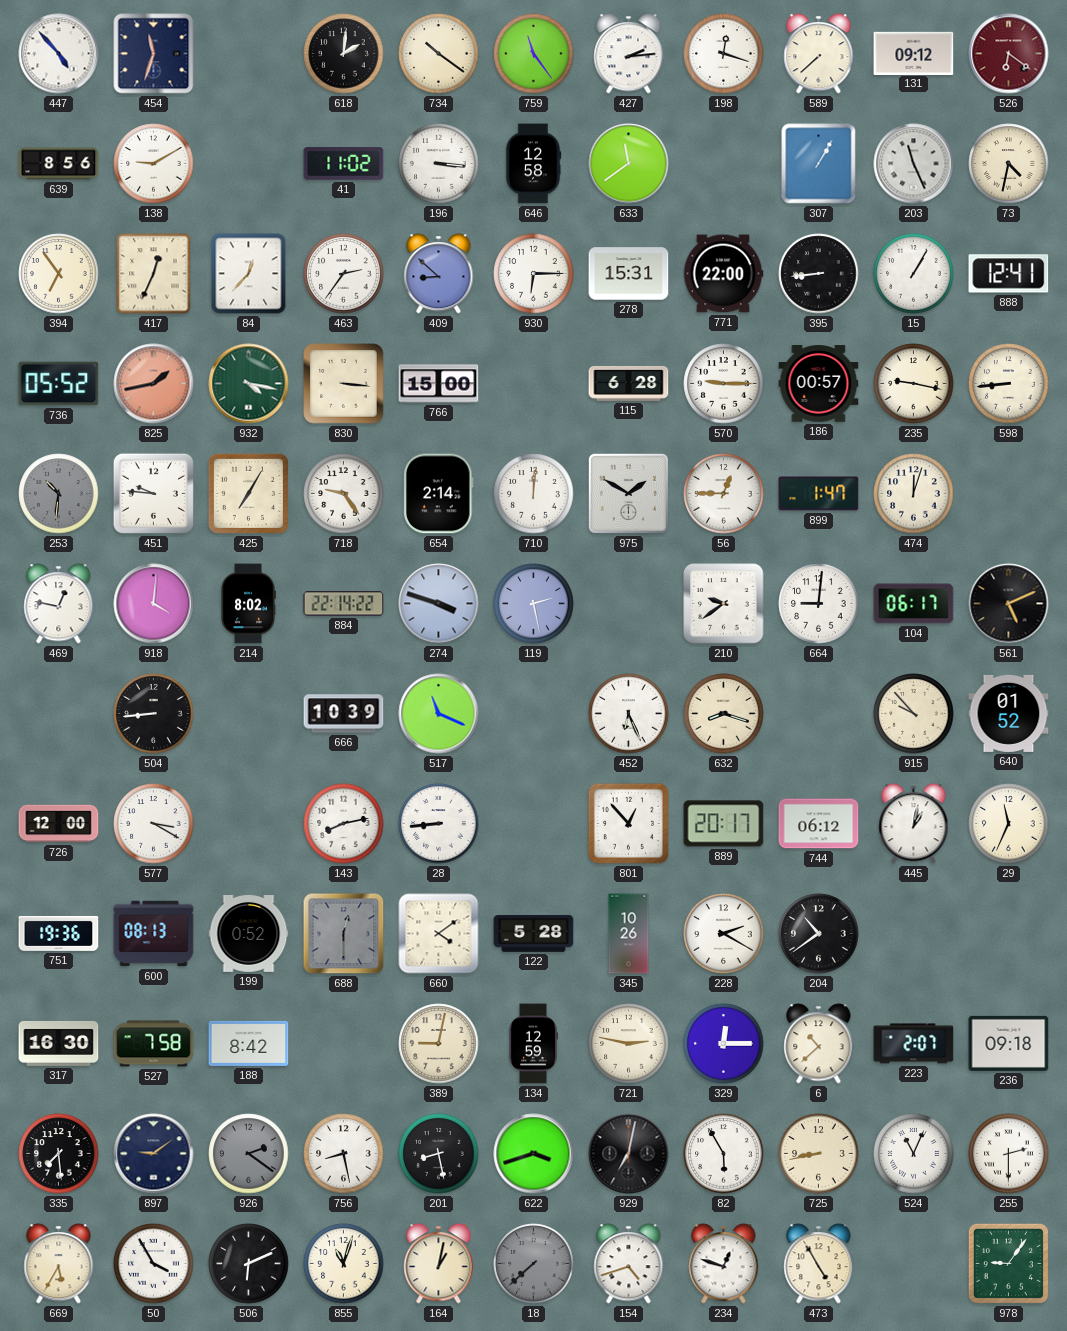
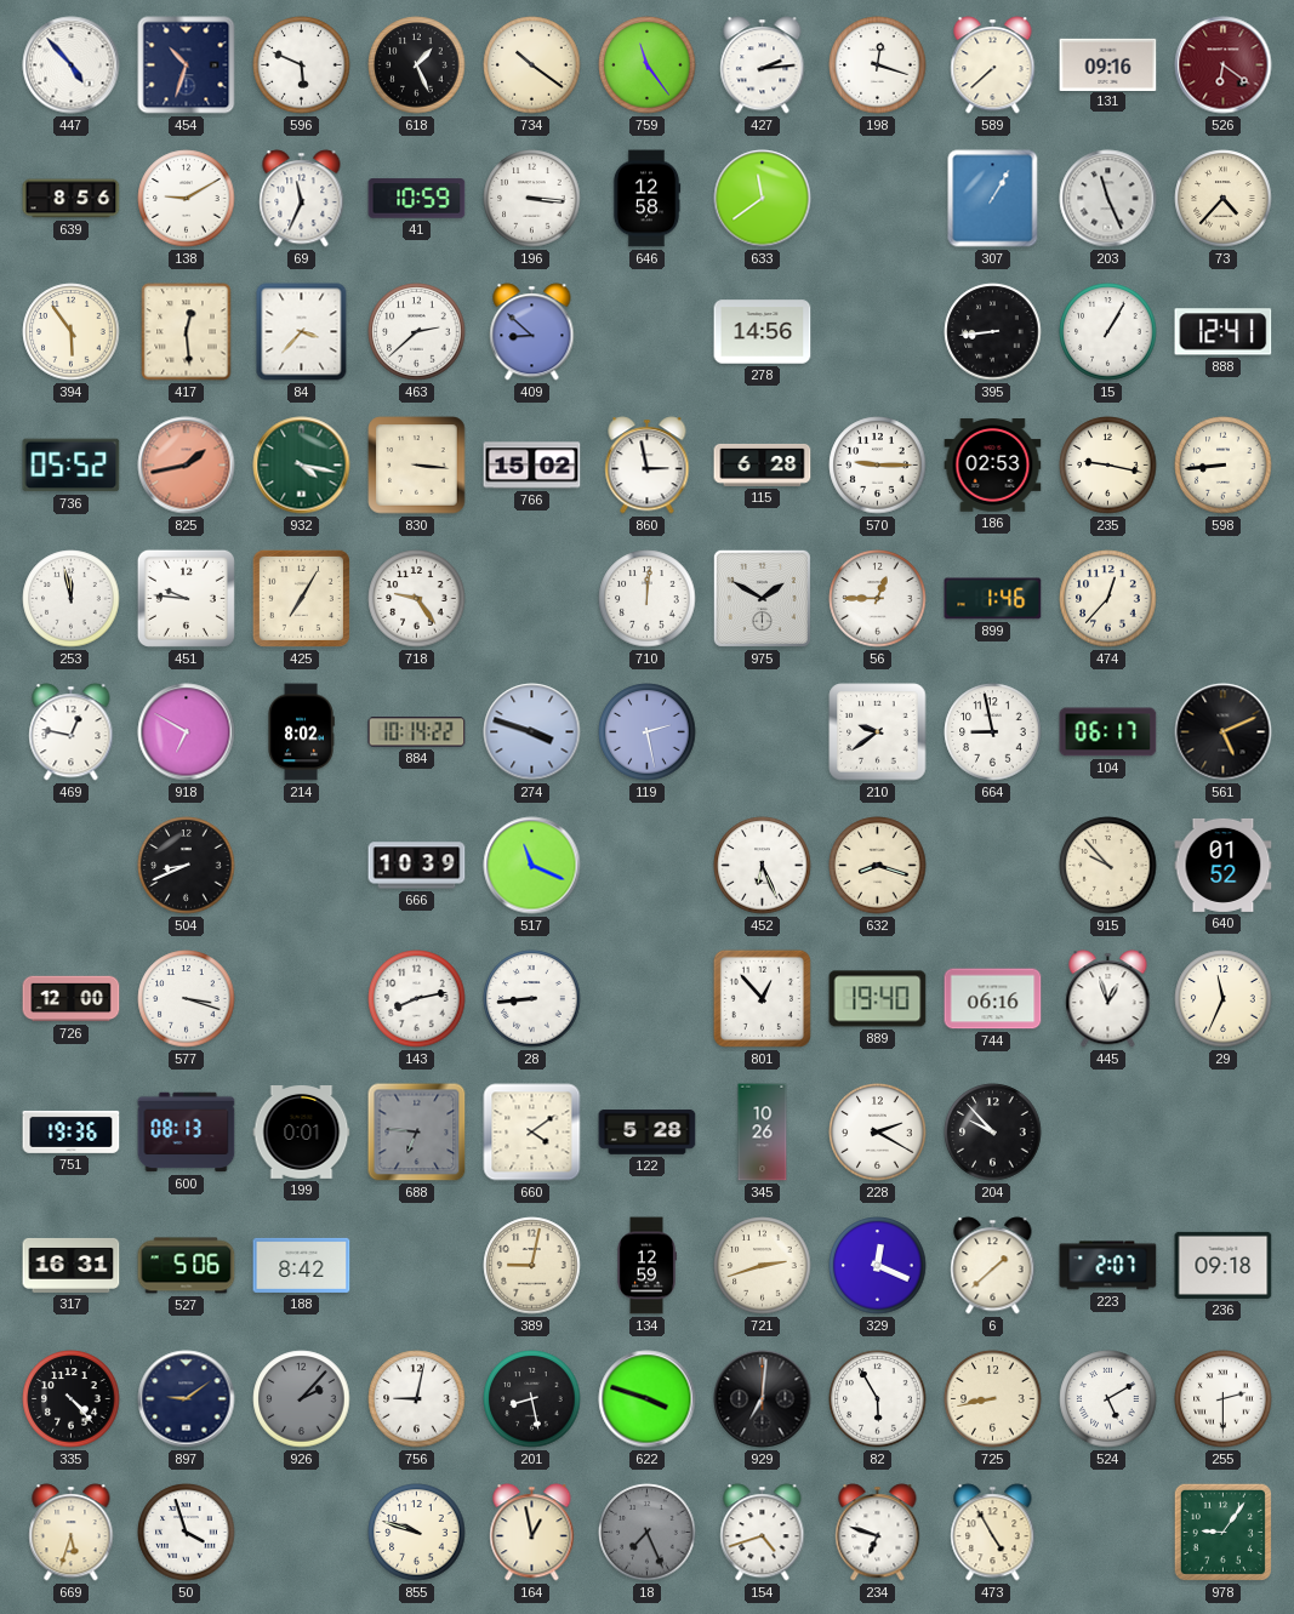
454: 11:33 -> 10:33
596: none -> 5:49
618: 2:01 -> 1:26
131: 09:12 -> 09:16
69: none -> 11:34
41: 11:02 -> 10:59
73: 4:32 -> 4:37
394: 6:54 -> 5:54
417: 12:34 -> 12:29
84: 12:37 -> 3:37
463: 2:36 -> 2:38
930: 6:15 -> none
278: 15:31 -> 14:56
771: 22:00 -> none
766: 15:00 -> 15:02
860: none -> 2:58
186: 00:57 -> 02:53
253: 10:31 -> 11:58
253 dial: grey -> white
654: 2:14 -> none
899: 1:47 -> 1:46
474: 12:03 -> 12:37
918: 4:01 -> 6:50
884: 22:14 -> 10:14
664: 9:01 -> 8:58
504: 8:44 -> 8:41
577: 3:20 -> 3:18
889: 20:17 -> 19:40
744: 06:12 -> 06:16
445: 1:02 -> 12:57
199: 0:52 -> 0:01
688: 12:30 -> 6:46
204: 10:39 -> 9:53
317: 16:30 -> 16:31
527: 7:58 -> 5:06
721: 2:47 -> 2:42
329: 12:15 -> 12:19
6: 10:38 -> 1:38
335: 7:29 -> 4:23
926: 2:21 -> 2:07
756: 8:28 -> 9:02
622: 3:42 -> 3:48
929: 7:02 -> 7:01
524: 11:04 -> 5:10
669: 5:35 -> 5:33
50: 3:55 -> 3:57
506: 6:11 -> none
855: 11:03 -> 9:48
164: 1:02 -> 12:58
18: 7:38 -> 7:26
234: 12:48 -> 6:48
